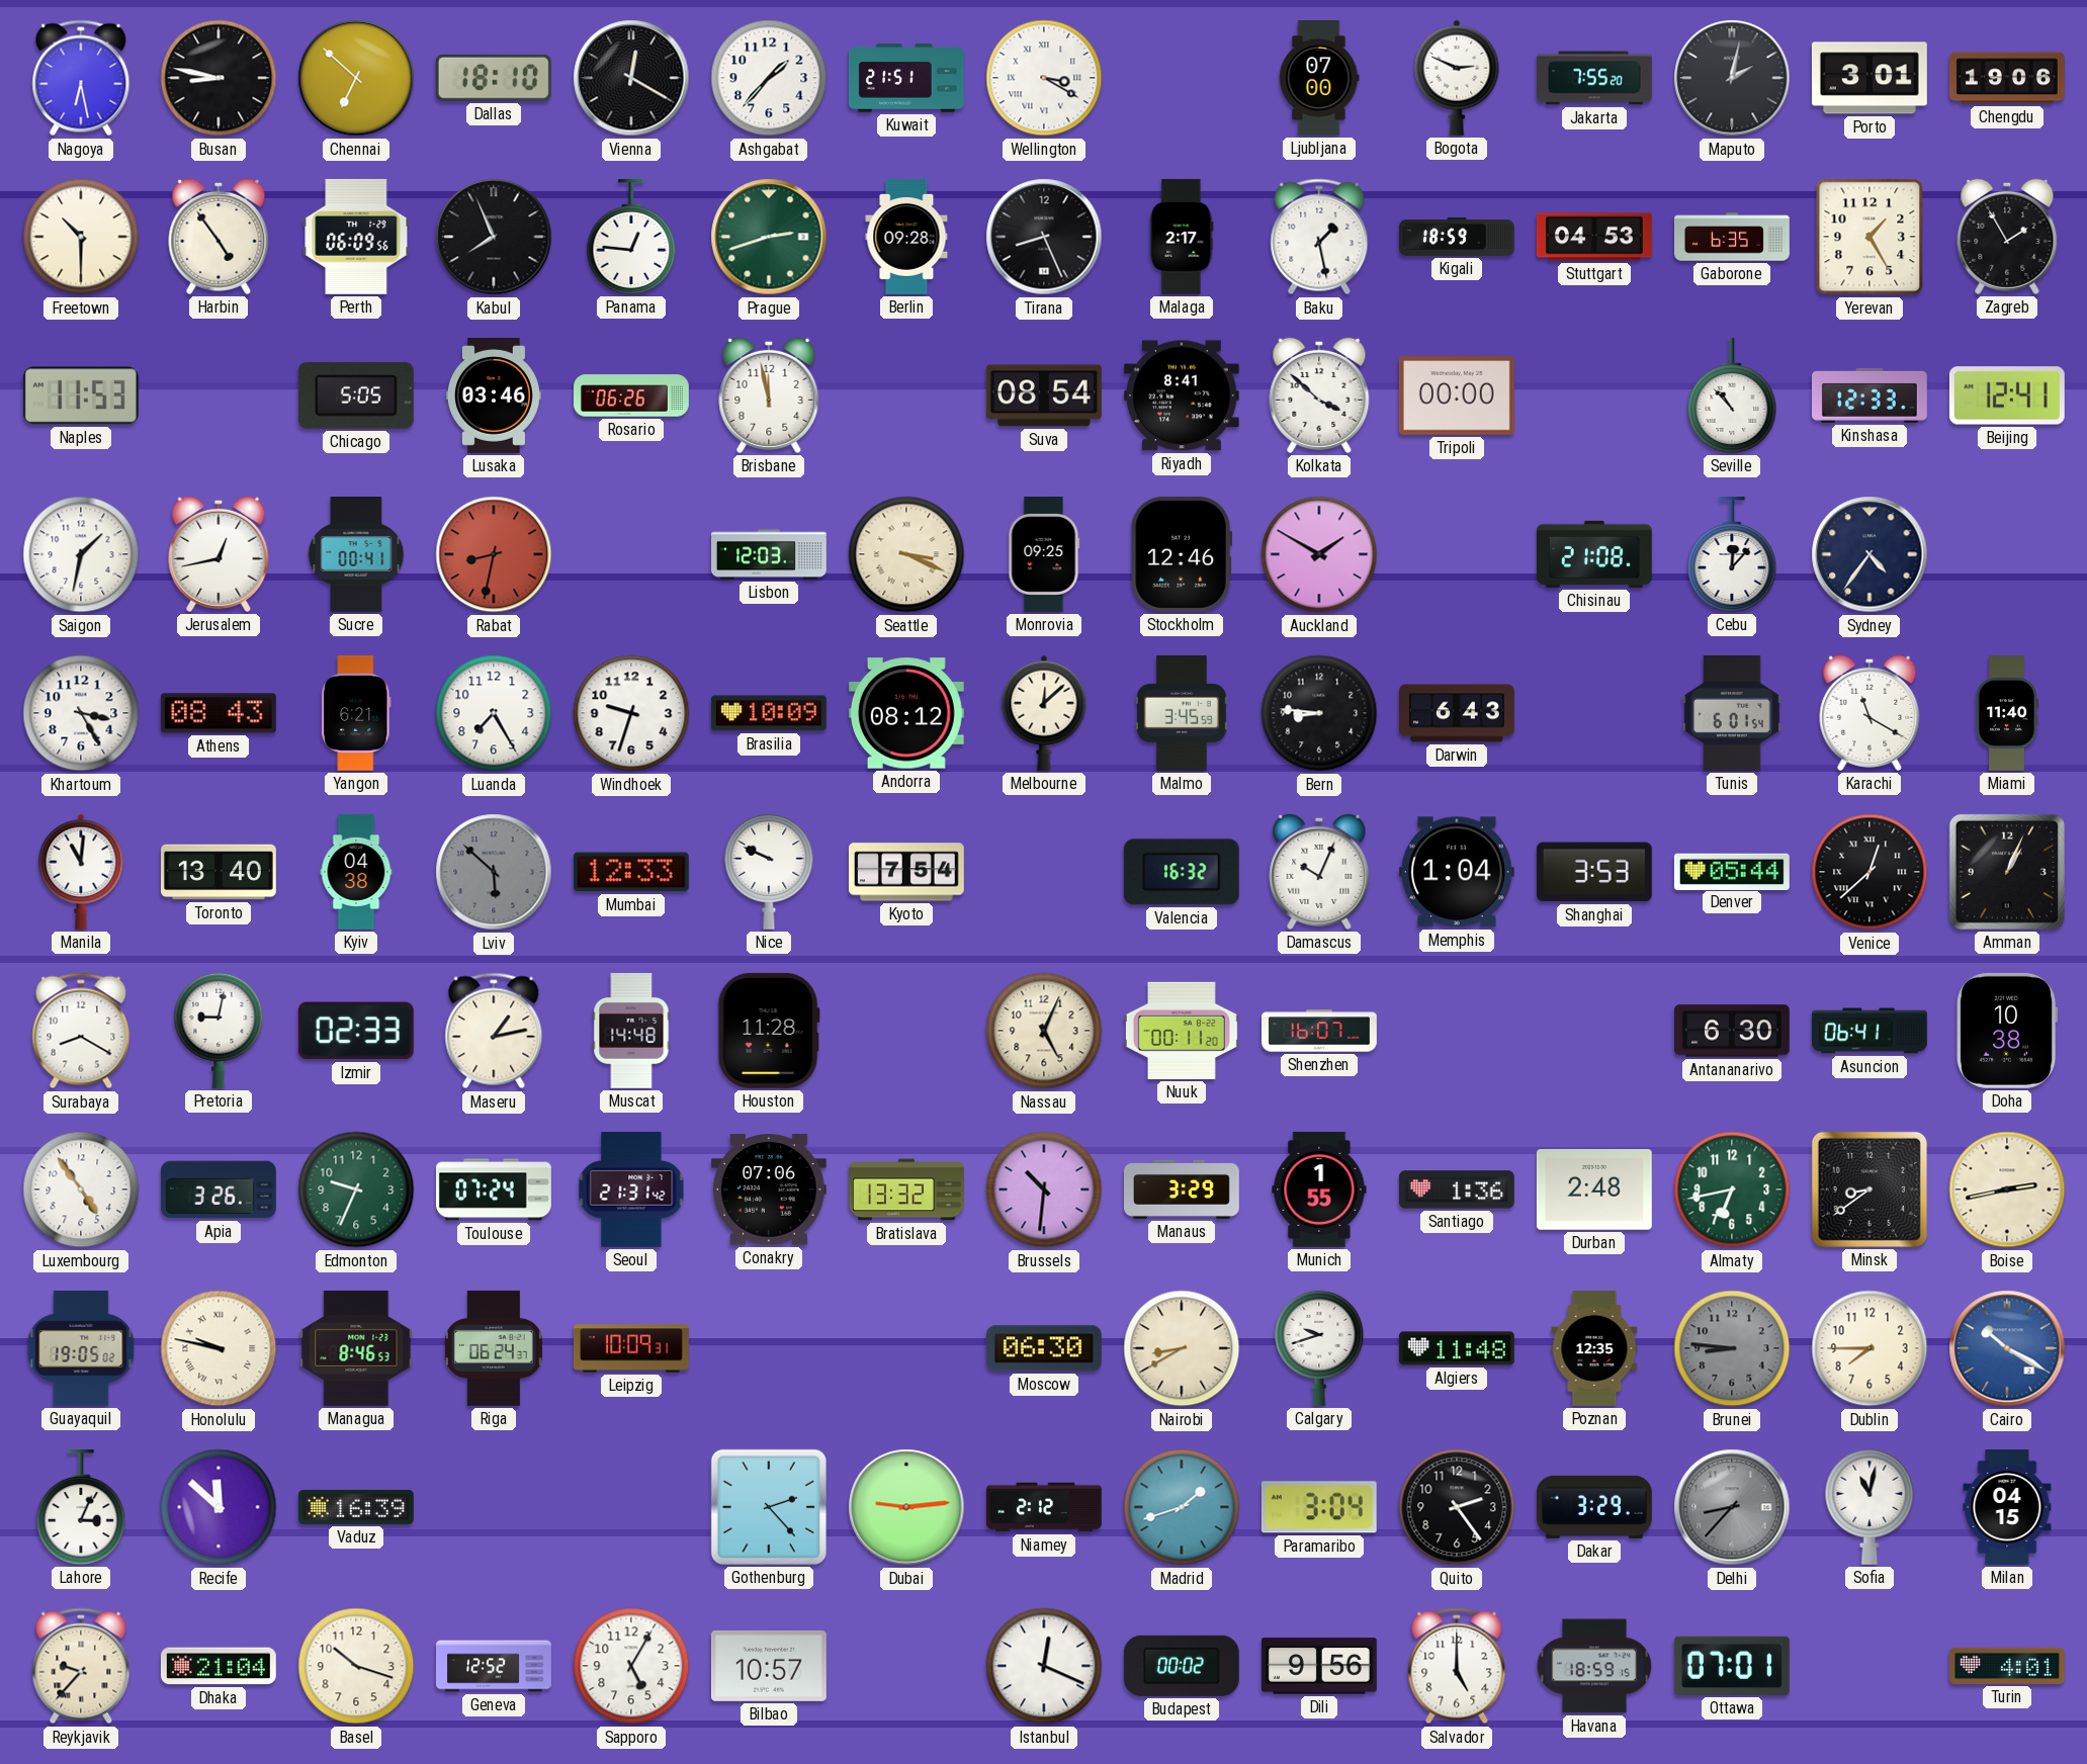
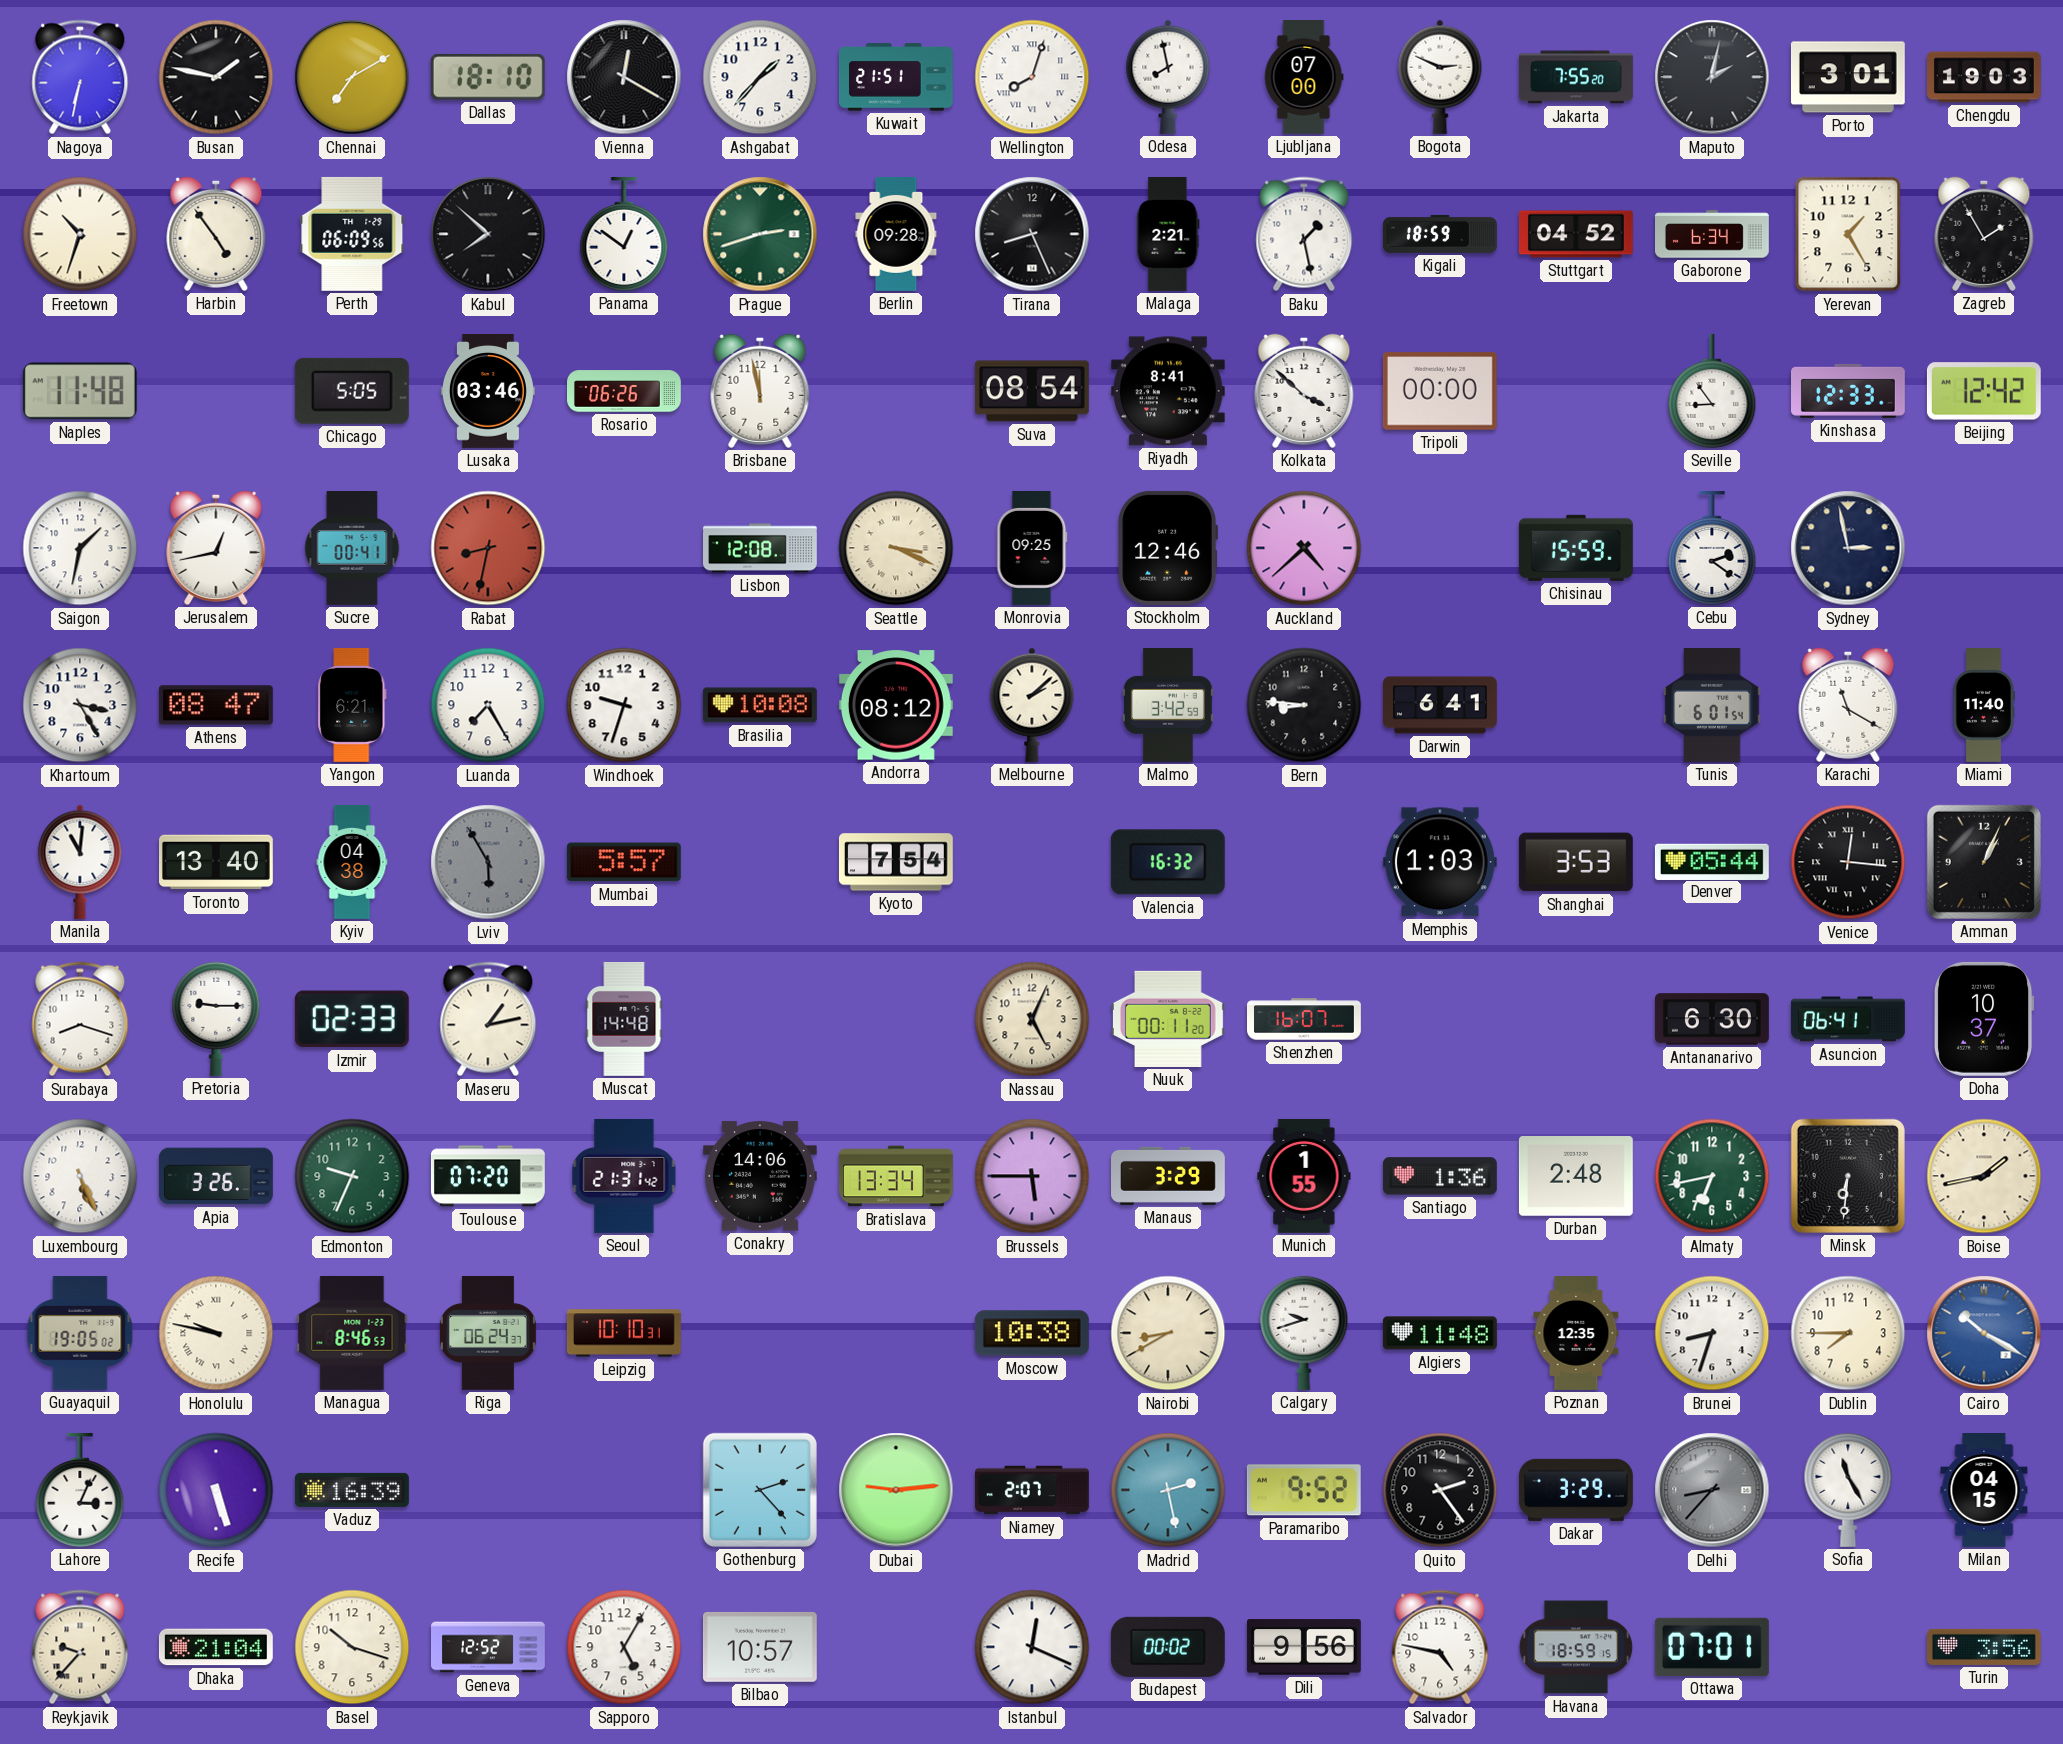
Nagoya: 6:28 -> 6:32
Busan: 8:47 -> 1:47
Chennai: 6:52 -> 7:10
Wellington: 3:20 -> 8:03
Odesa: none -> 7:58
Chengdu: 19:06 -> 19:03
Freetown: 10:30 -> 10:33
Kabul: 7:56 -> 7:52
Panama: 12:46 -> 12:51
Malaga: 2:17 -> 2:21
Stuttgart: 04:53 -> 04:52
Gaborone: 6:35 -> 6:34
Naples: 11:53 -> 11:48
Seville: 10:53 -> 8:54
Beijing: 12:41 -> 12:42
Lisbon: 12:03 -> 12:08
Auckland: 1:50 -> 4:38
Chisinau: 21:08 -> 15:59
Cebu: 12:07 -> 2:21
Sydney: 4:36 -> 2:58
Athens: 08:43 -> 08:47
Brasilia: 10:09 -> 10:08
Melbourne: 12:08 -> 2:08
Malmo: 3:45 -> 3:42
Darwin: 6:43 -> 6:41
Lviv: 5:52 -> 5:55
Mumbai: 12:33 -> 5:57
Nice: 9:49 -> none
Damascus: 10:04 -> none
Memphis: 1:04 -> 1:03
Venice: 12:38 -> 12:16
Surabaya: 8:20 -> 8:18
Pretoria: 9:02 -> 9:15
Houston: 11:28 -> none
Doha: 10:38 -> 10:37
Luxembourg: 4:54 -> 5:26
Toulouse: 07:24 -> 07:20
Conakry: 07:06 -> 14:06
Bratislava: 13:32 -> 13:34
Brussels: 10:31 -> 5:45
Minsk: 8:39 -> 6:31
Boise: 2:43 -> 1:43
Leipzig: 10:09 -> 10:10
Moscow: 06:30 -> 10:38
Brunei: 8:46 -> 8:33
Brunei dial: grey -> white
Recife: 11:52 -> 5:27
Niamey: 2:12 -> 2:07
Madrid: 1:42 -> 2:28
Paramaribo: 3:04 -> 9:52
Sofia: 11:02 -> 11:25
Salvador: 5:00 -> 4:47
Turin: 4:01 -> 3:56
